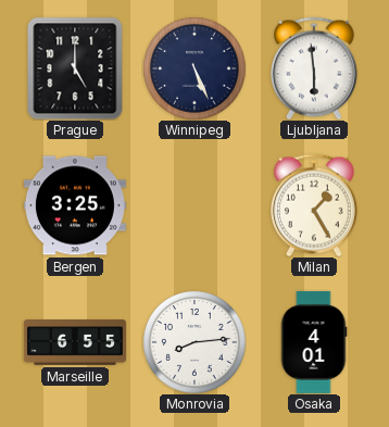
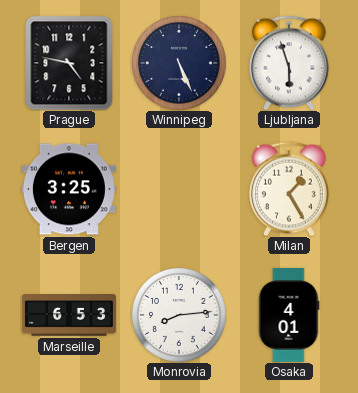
Prague: 5:00 -> 4:47
Ljubljana: 5:59 -> 5:57
Marseille: 6:55 -> 6:53
